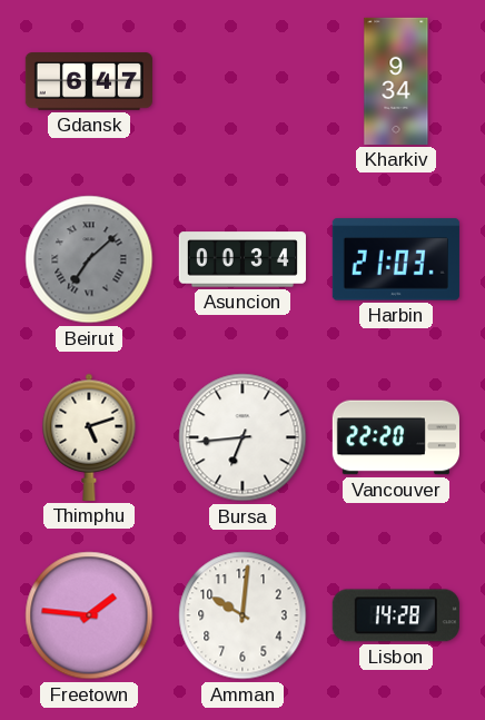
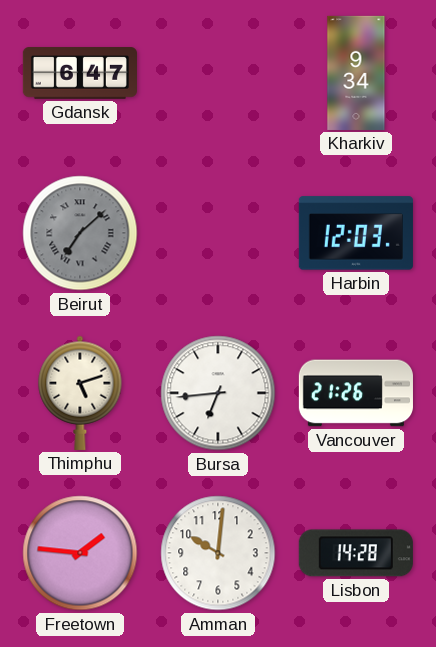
Asuncion: 00:34 -> none
Harbin: 21:03 -> 12:03
Vancouver: 22:20 -> 21:26
